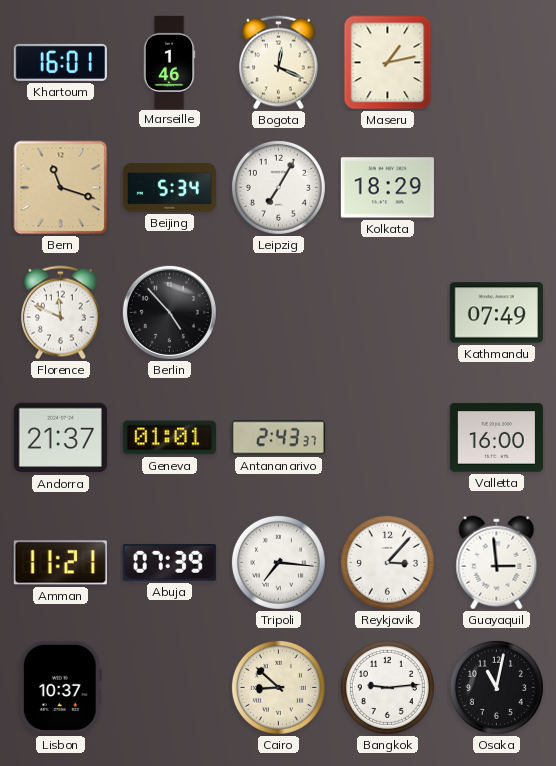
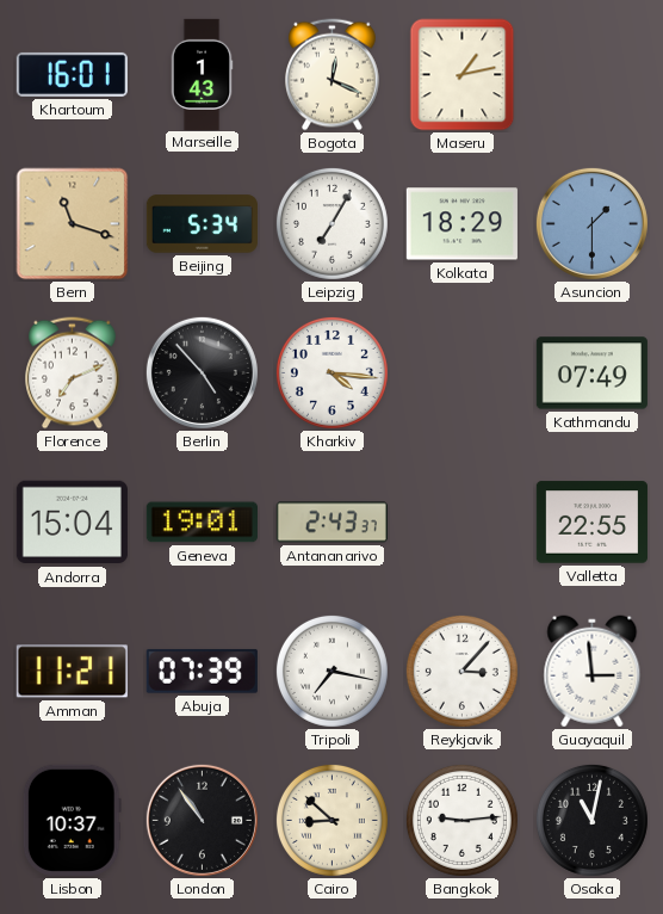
Marseille: 1:46 -> 1:43
Asuncion: none -> 1:30
Florence: 11:49 -> 7:11
Kharkiv: none -> 4:16
Andorra: 21:37 -> 15:04
Geneva: 01:01 -> 19:01
Valletta: 16:00 -> 22:55
Tripoli: 7:16 -> 7:17
London: none -> 10:54
